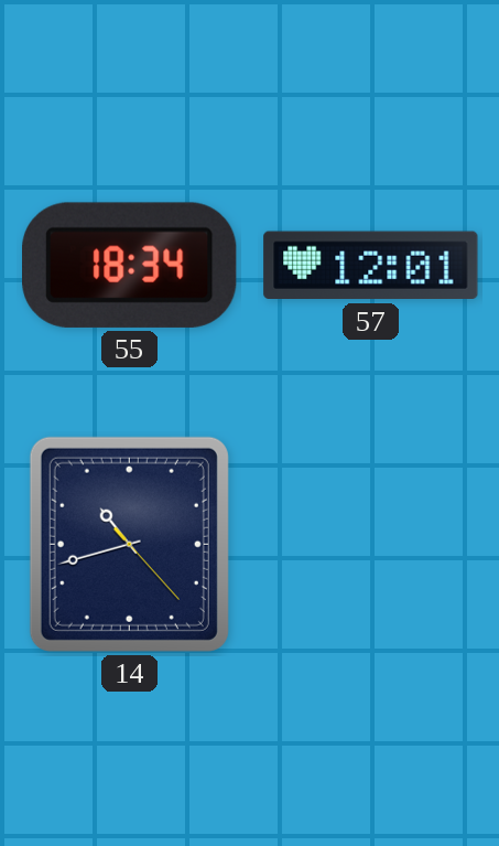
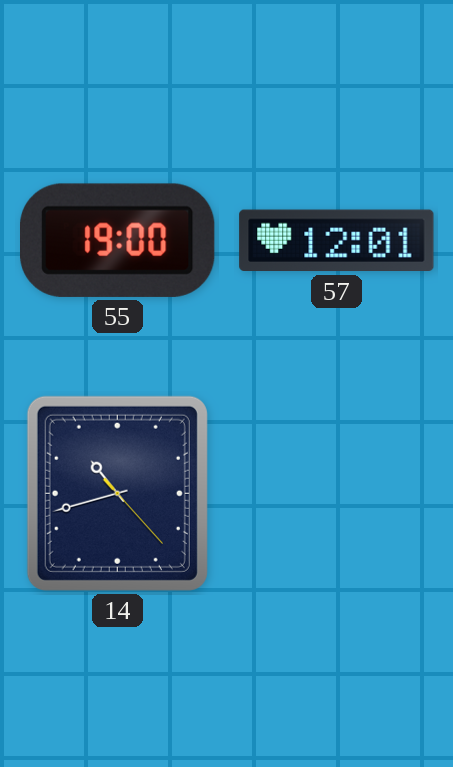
55: 18:34 -> 19:00
